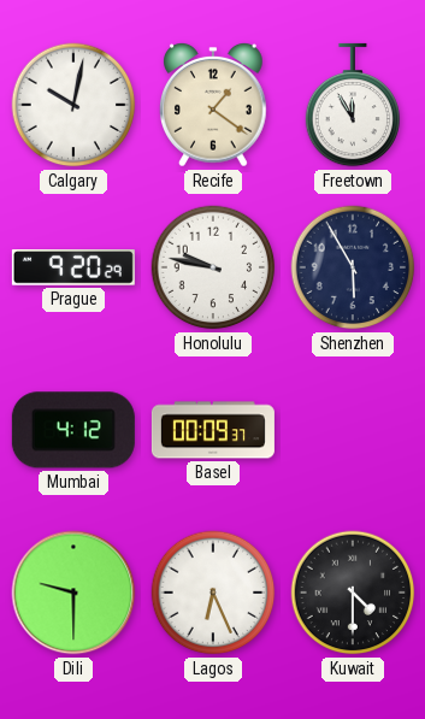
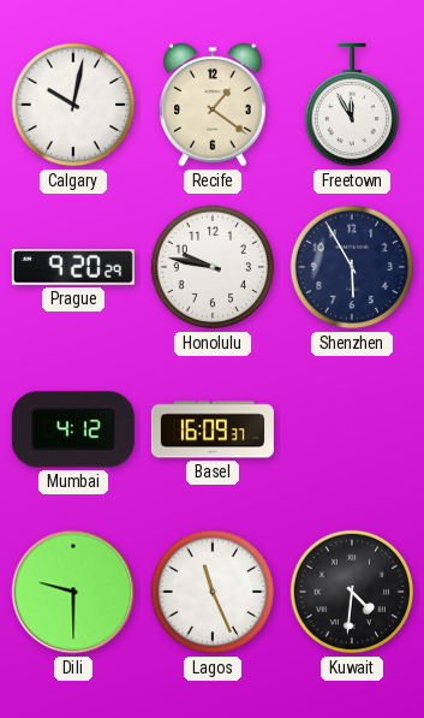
Basel: 00:09 -> 16:09
Lagos: 6:26 -> 11:26
Kuwait: 4:30 -> 4:31
